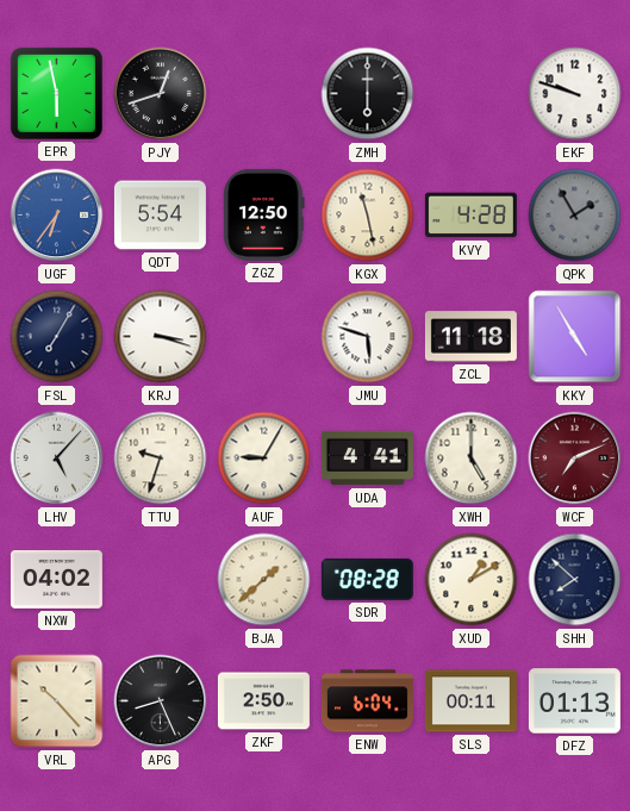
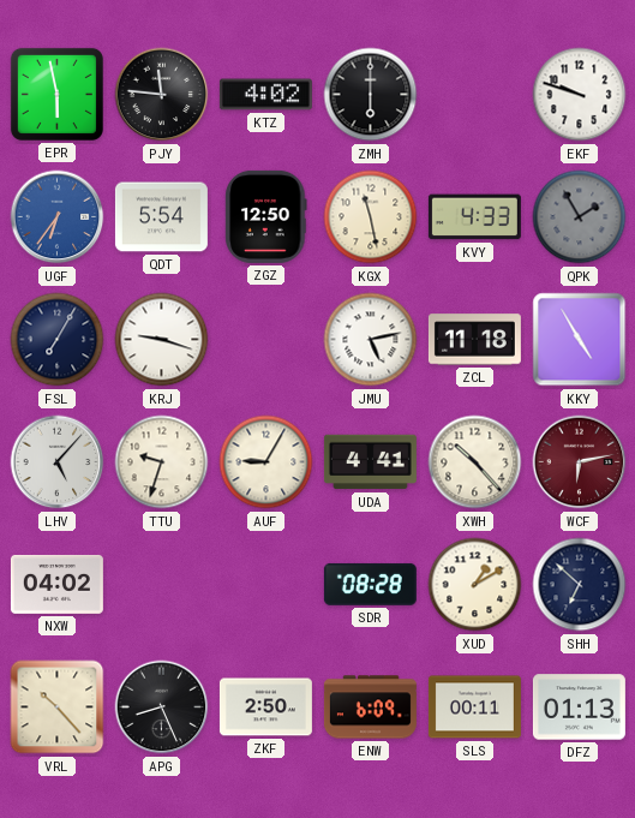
PJY: 12:42 -> 11:46
KTZ: none -> 4:02
KVY: 4:28 -> 4:33
KRJ: 3:18 -> 9:18
JMU: 5:48 -> 5:13
XWH: 5:00 -> 10:23
WCF: 7:11 -> 6:13
BJA: 1:38 -> none
SHH: 7:52 -> 6:52
ENW: 6:04 -> 6:09
